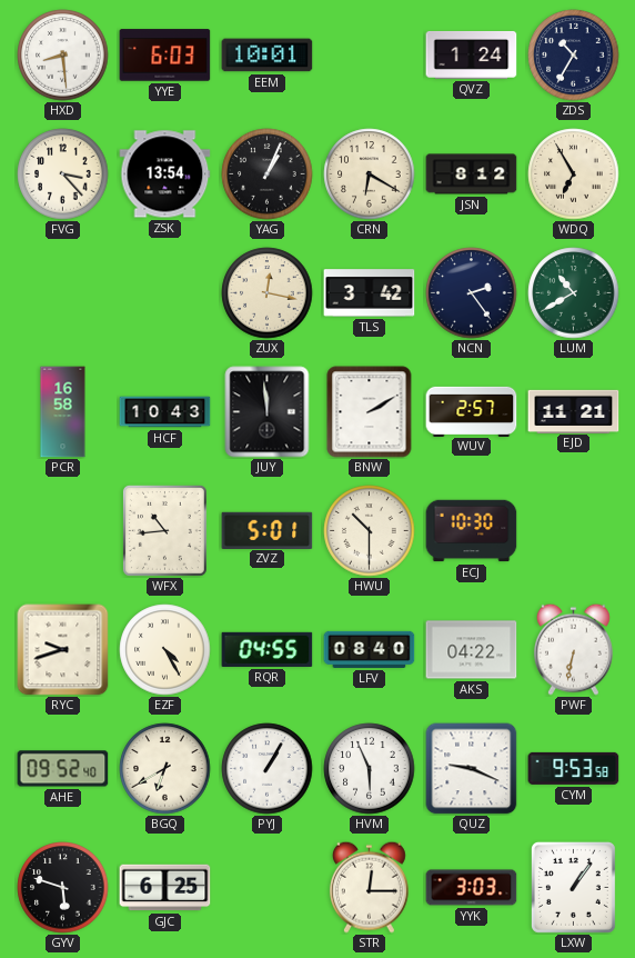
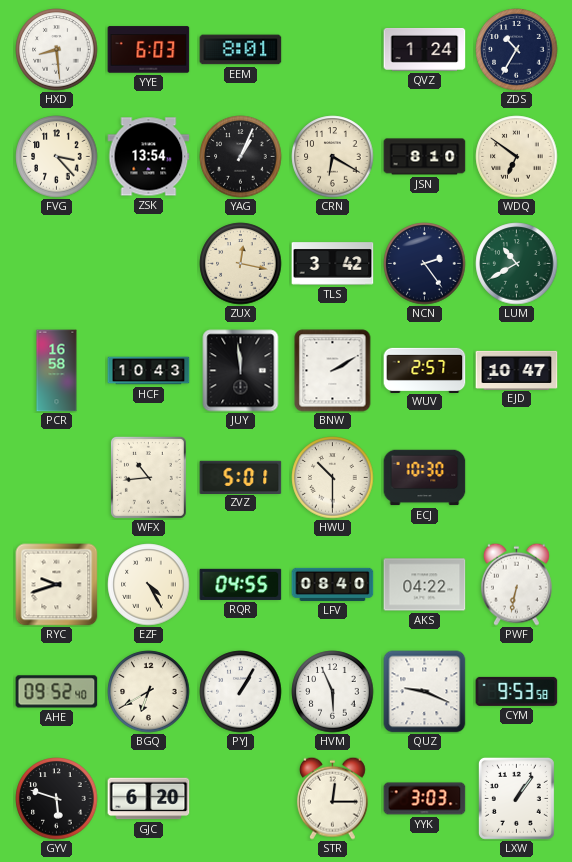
EEM: 10:01 -> 8:01
JSN: 8:12 -> 8:10
WDQ: 6:55 -> 6:51
EJD: 11:21 -> 10:47
GJC: 6:25 -> 6:20
